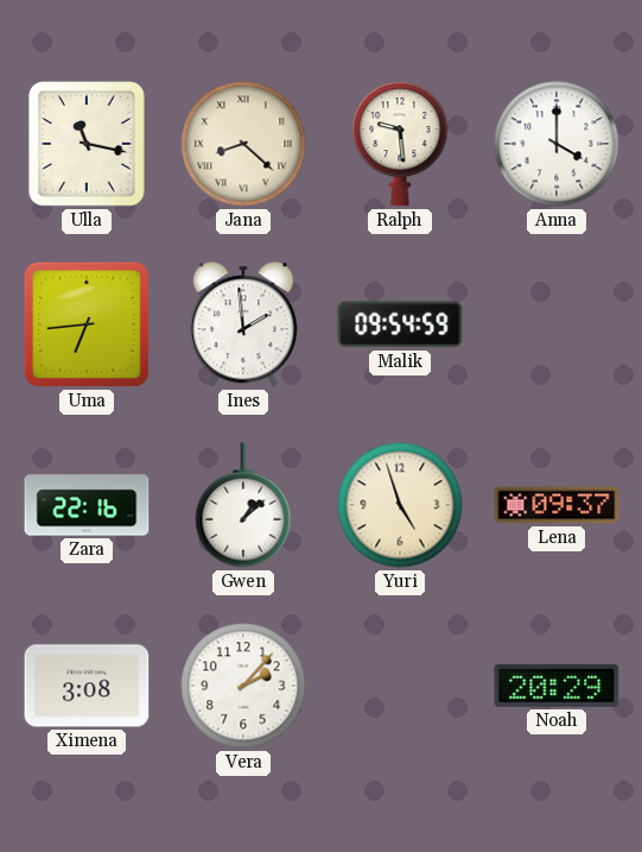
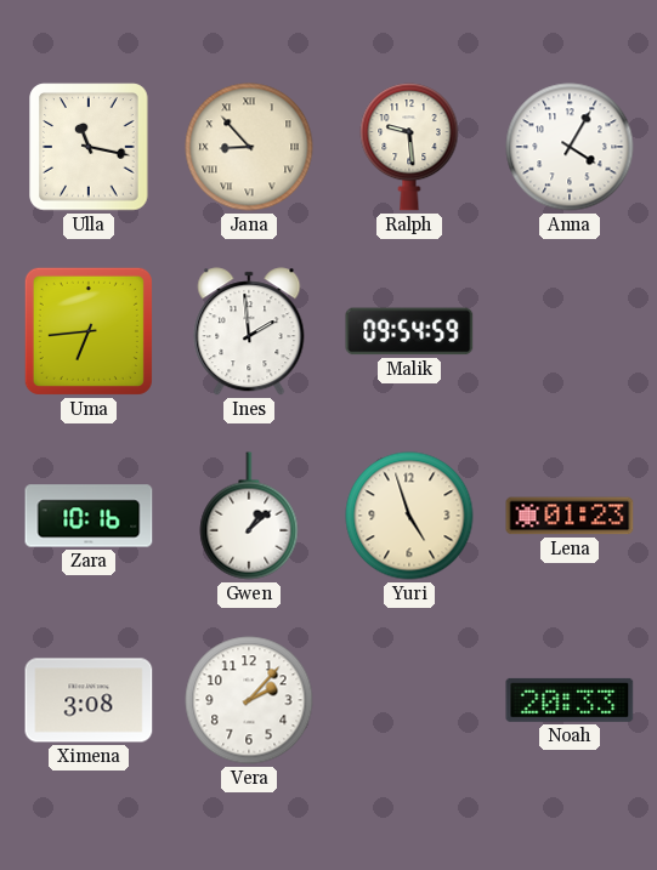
Jana: 8:22 -> 8:53
Anna: 4:00 -> 4:05
Zara: 22:16 -> 10:16
Lena: 09:37 -> 01:23
Noah: 20:29 -> 20:33
